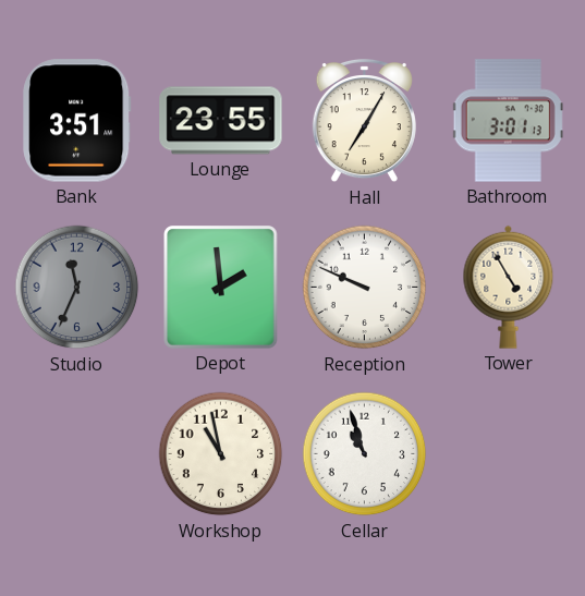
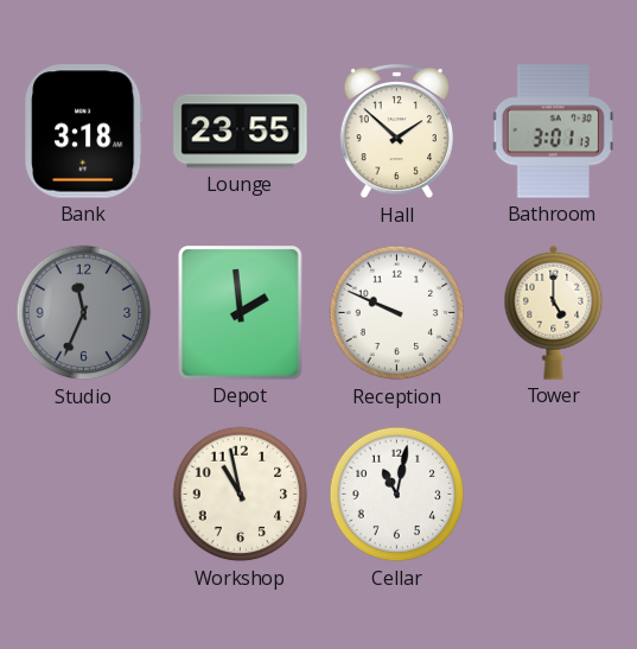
Bank: 3:51 -> 3:18
Hall: 7:05 -> 1:52
Tower: 4:55 -> 5:00
Cellar: 10:57 -> 11:02
